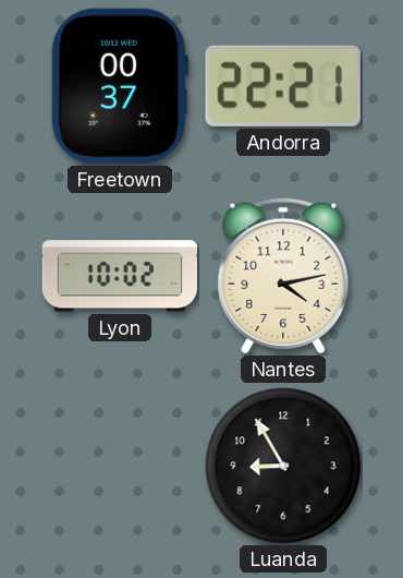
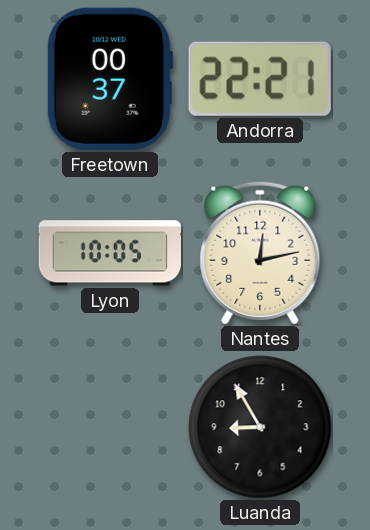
Lyon: 10:02 -> 10:05
Nantes: 4:13 -> 12:13
